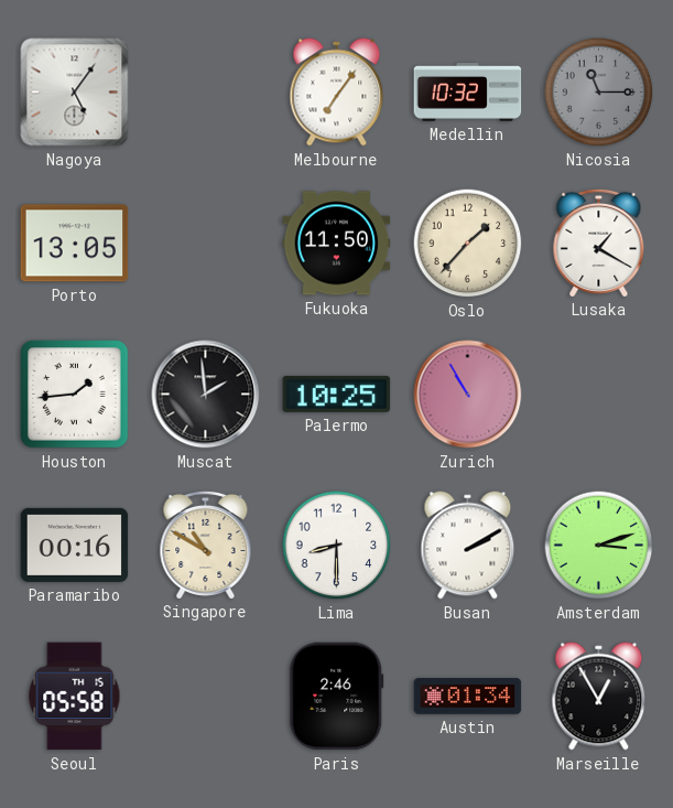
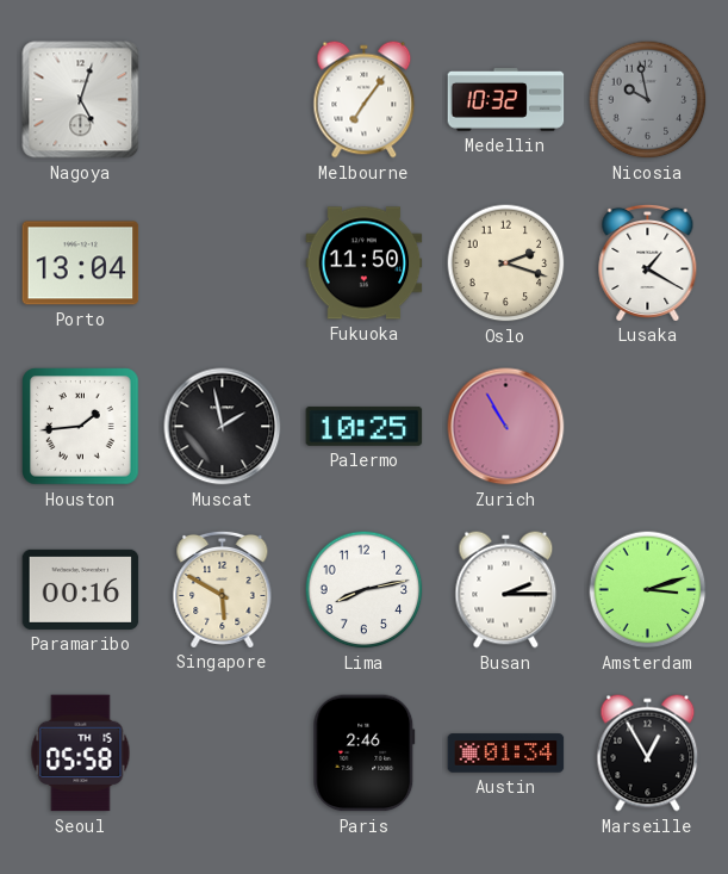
Nagoya: 5:06 -> 5:03
Nicosia: 11:15 -> 9:58
Porto: 13:05 -> 13:04
Oslo: 1:37 -> 2:18
Muscat: 1:59 -> 1:58
Singapore: 10:50 -> 5:50
Lima: 8:30 -> 8:13
Busan: 2:10 -> 2:15
